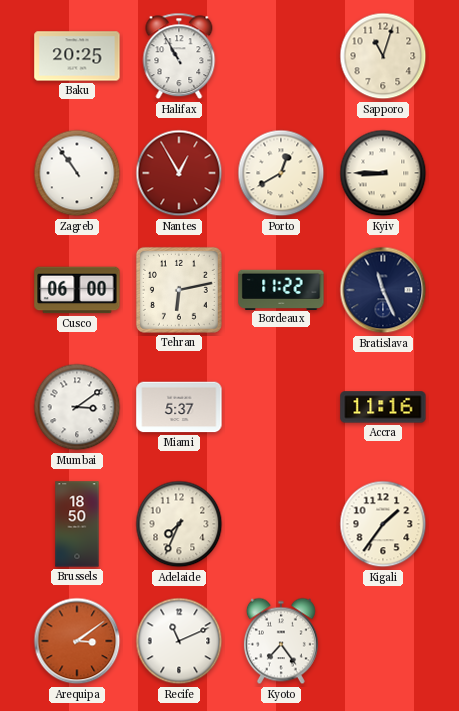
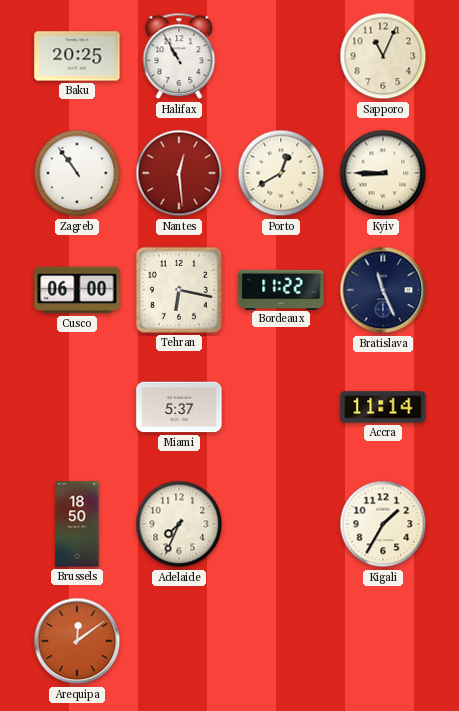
Sapporo: 11:03 -> 11:04
Nantes: 12:55 -> 12:29
Tehran: 6:13 -> 6:17
Mumbai: 3:09 -> none
Accra: 11:16 -> 11:14
Kigali: 1:36 -> 1:35
Arequipa: 3:09 -> 12:09
Recife: 11:11 -> none
Kyoto: 7:24 -> none
